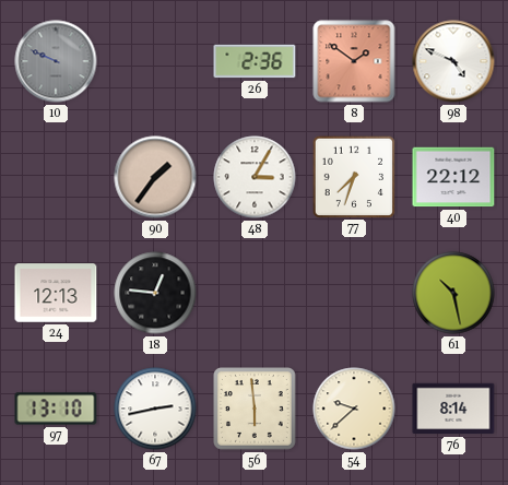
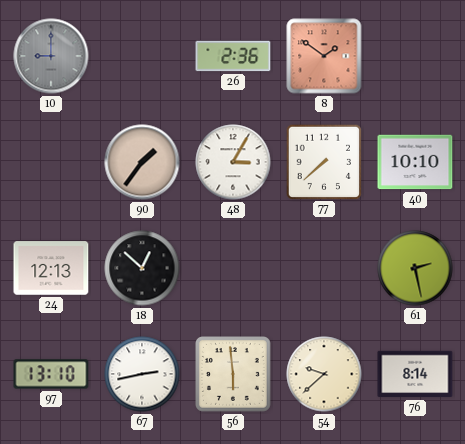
10: 9:49 -> 9:00
98: 4:49 -> none
77: 7:33 -> 7:38
40: 22:12 -> 10:10
18: 12:46 -> 12:52
61: 10:28 -> 2:28
